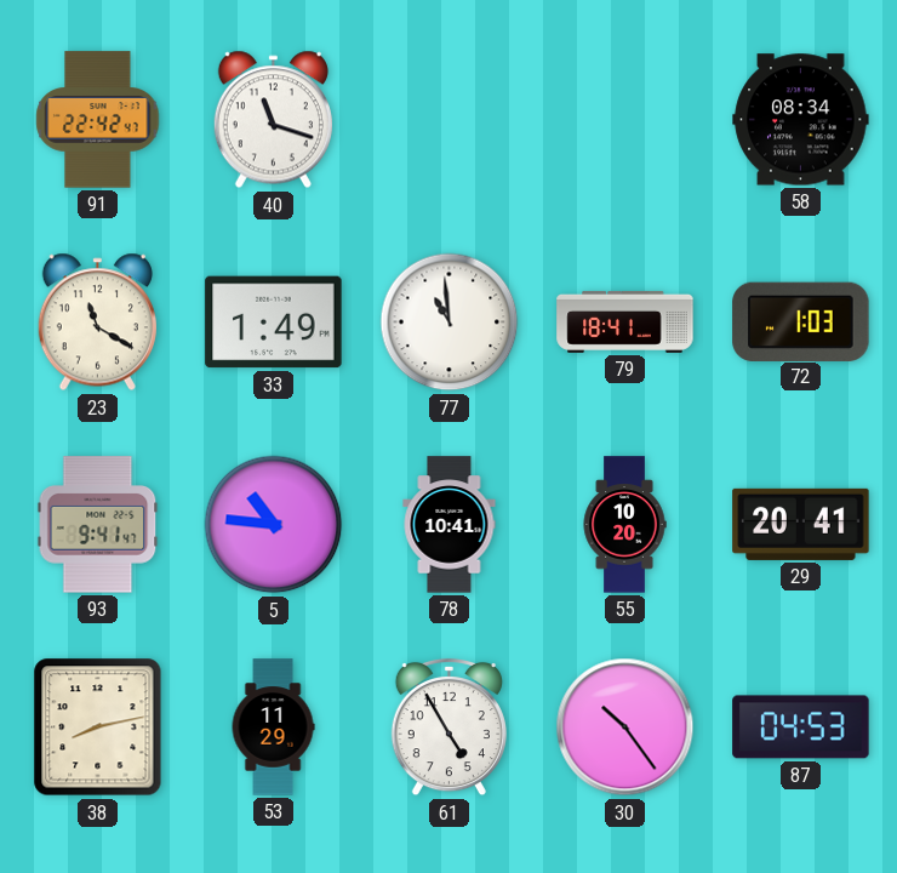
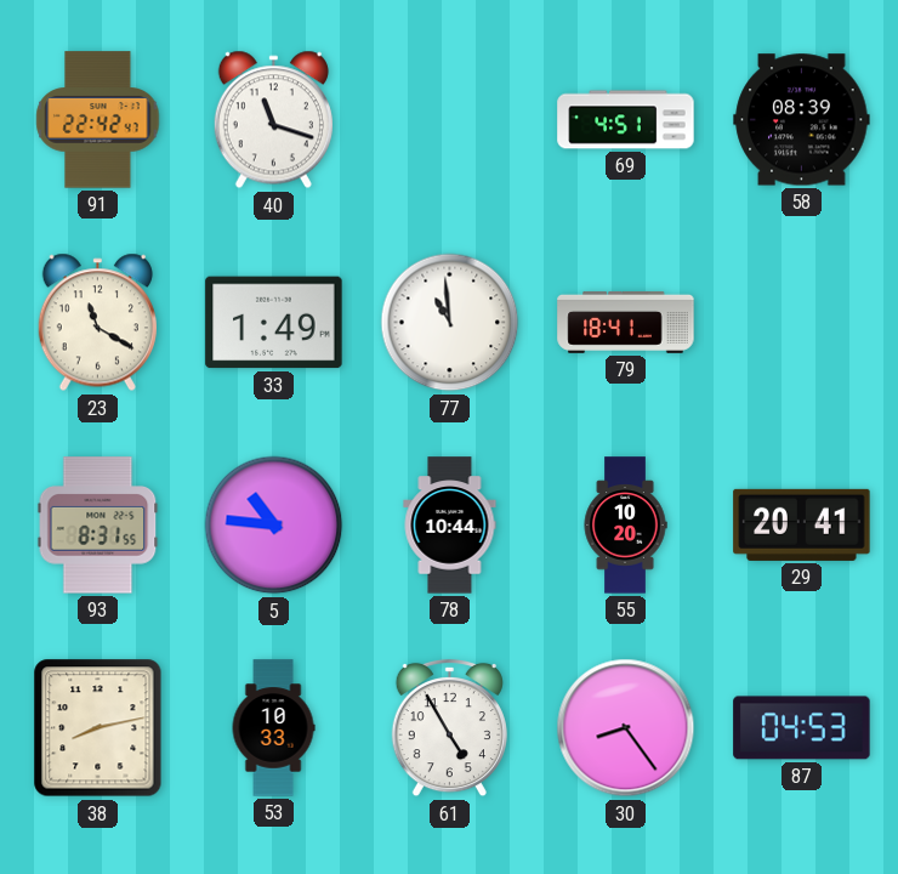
69: none -> 4:51
58: 08:34 -> 08:39
72: 1:03 -> none
93: 9:41 -> 8:31
78: 10:41 -> 10:44
53: 11:29 -> 10:33
30: 10:24 -> 8:24
